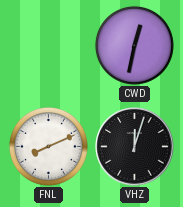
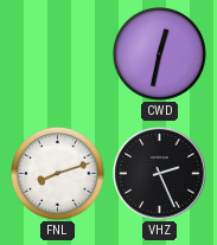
FNL: 8:11 -> 8:12
VHZ: 12:03 -> 2:26
